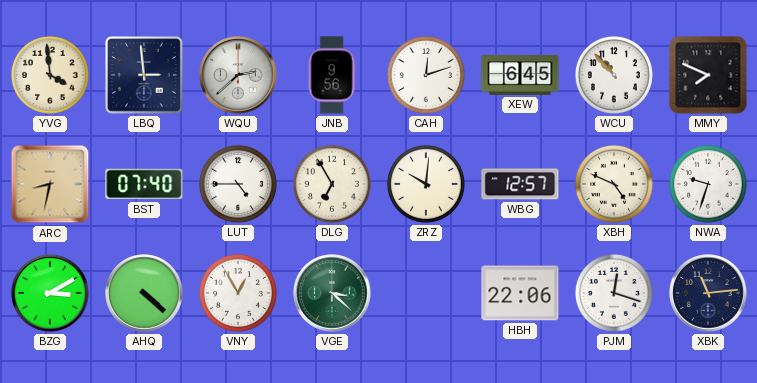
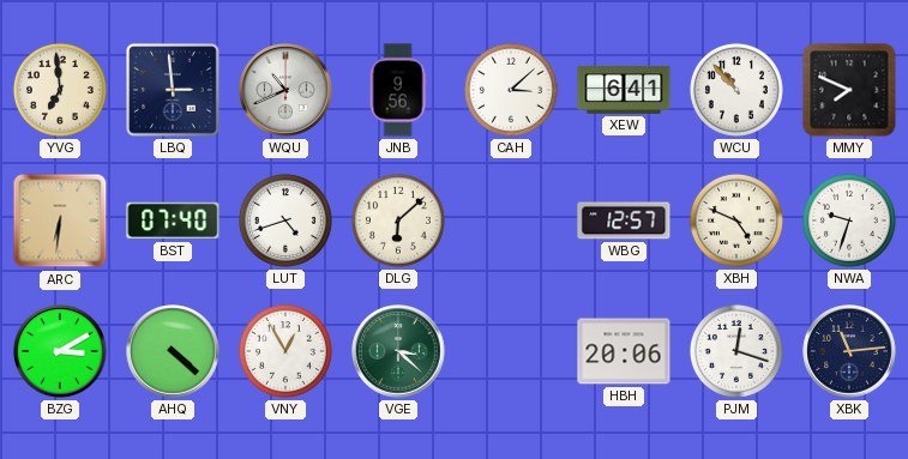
YVG: 3:59 -> 6:59
WQU: 2:38 -> 10:41
CAH: 12:12 -> 3:08
XEW: 6:45 -> 6:41
ARC: 8:32 -> 6:31
LUT: 4:45 -> 4:42
DLG: 6:55 -> 6:08
ZRZ: 10:01 -> none
HBH: 22:06 -> 20:06
